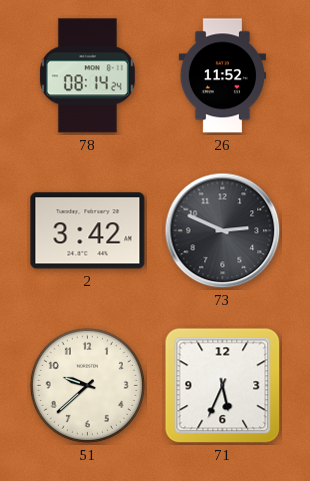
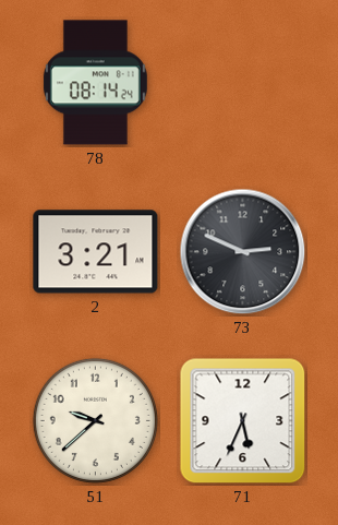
26: 11:52 -> none
2: 3:42 -> 3:21
